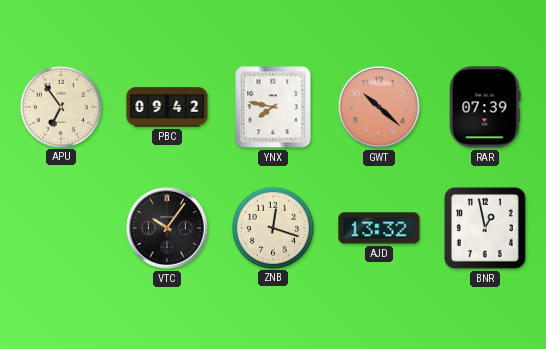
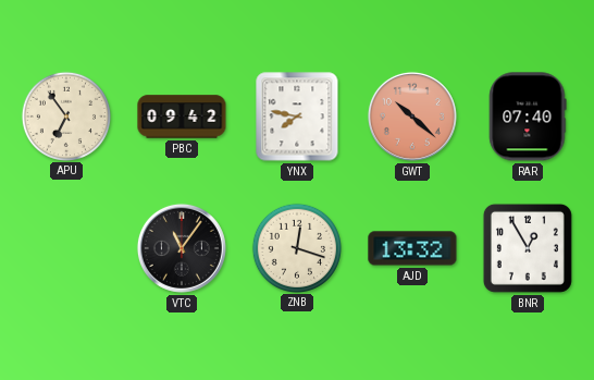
RAR: 07:39 -> 07:40
VTC: 10:06 -> 11:06
BNR: 12:58 -> 12:55
